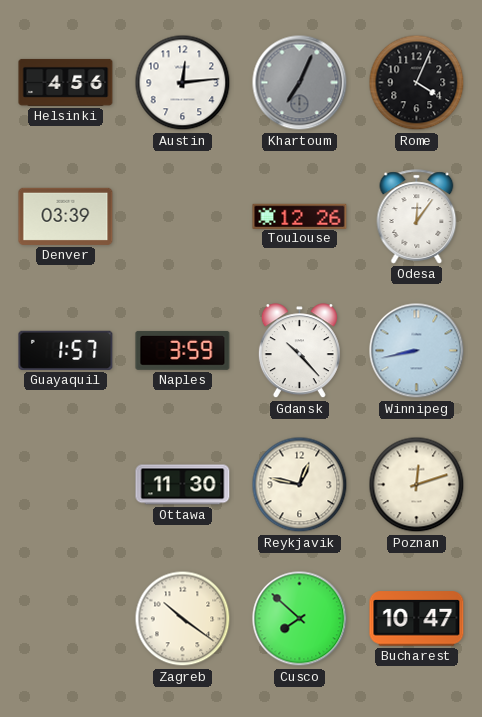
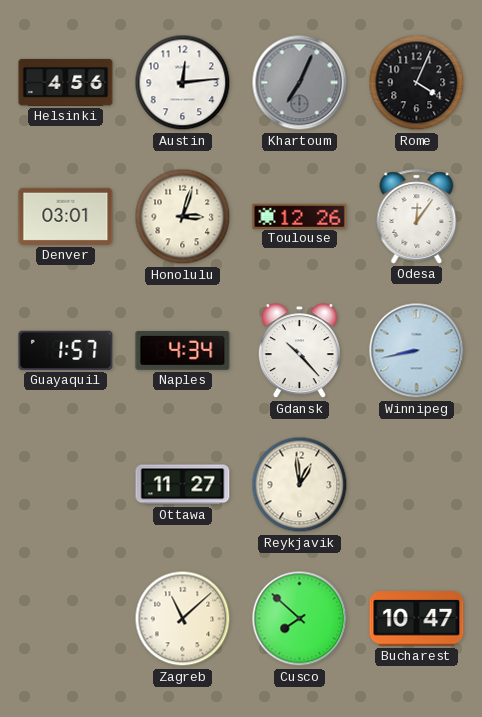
Denver: 03:39 -> 03:01
Honolulu: none -> 3:03
Naples: 3:59 -> 4:34
Ottawa: 11:30 -> 11:27
Reykjavik: 12:47 -> 12:59
Poznan: 12:12 -> none
Zagreb: 10:21 -> 11:08
